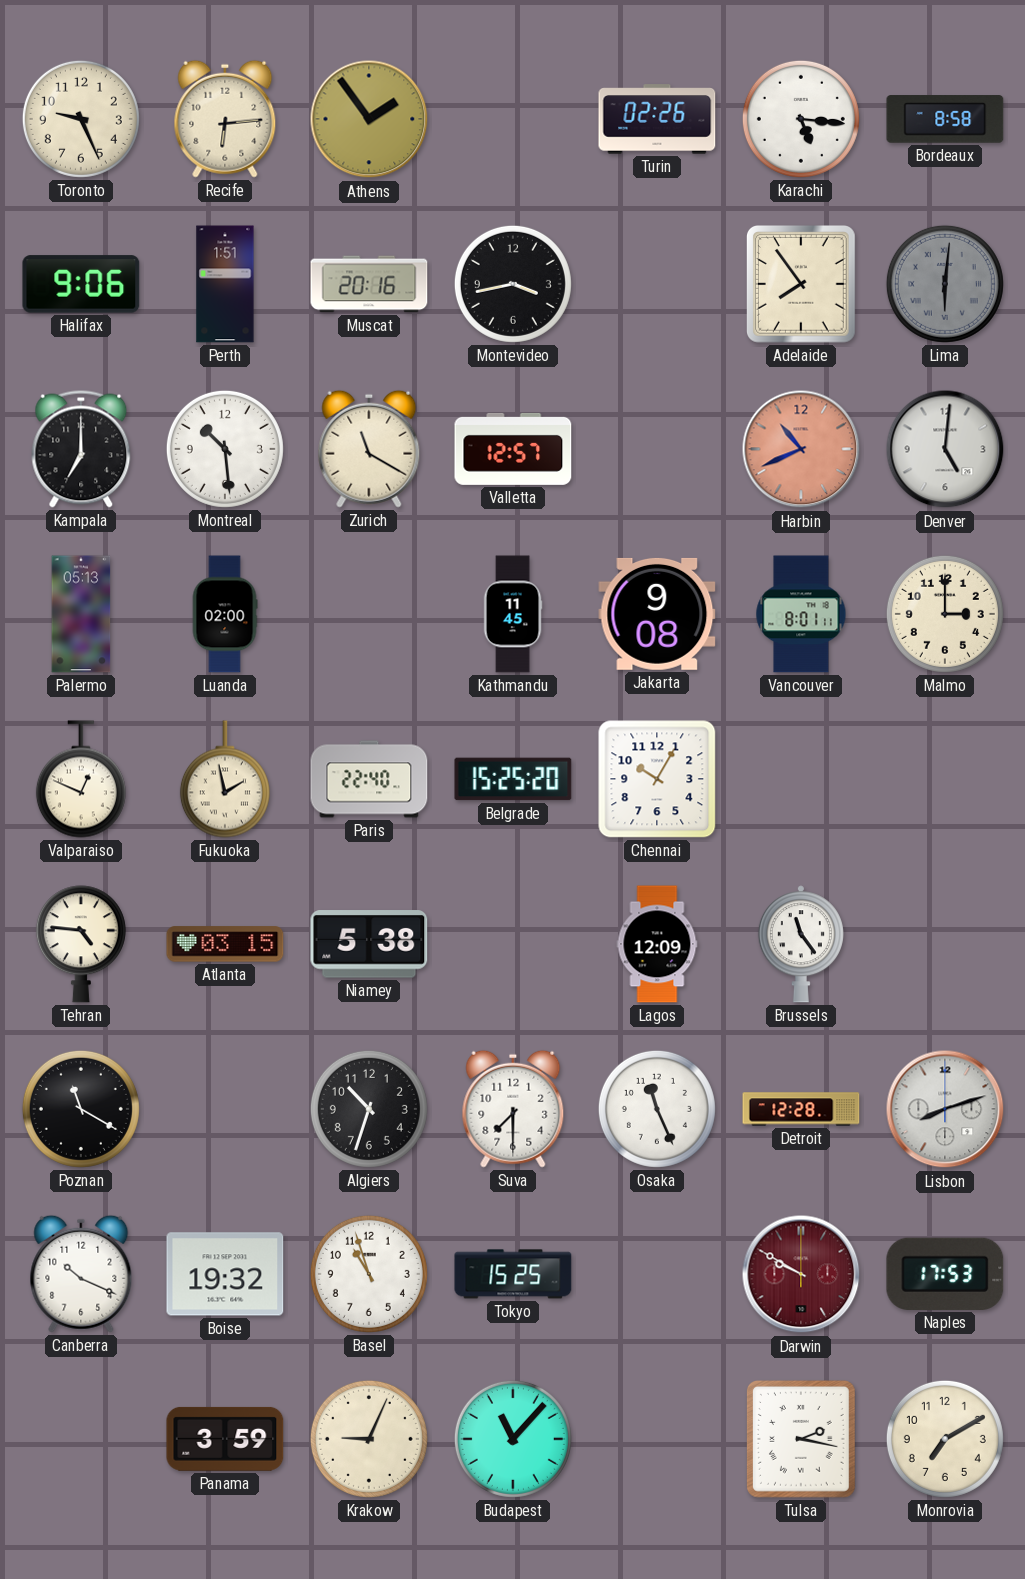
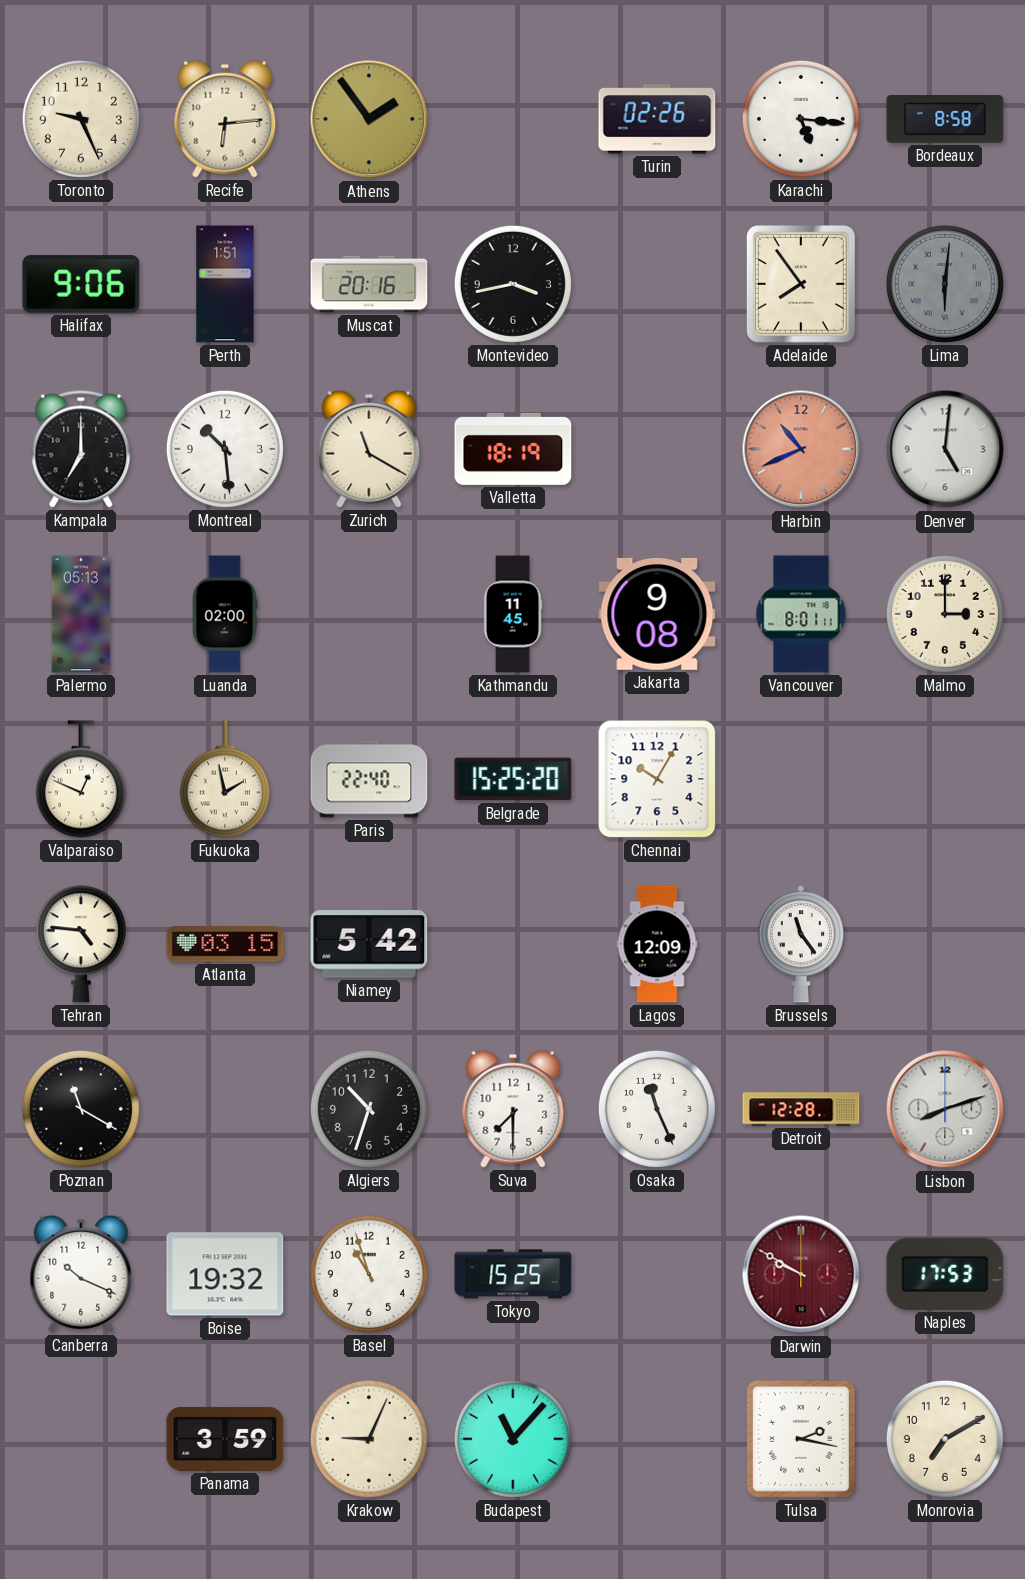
Valletta: 12:57 -> 18:19
Niamey: 5:38 -> 5:42
